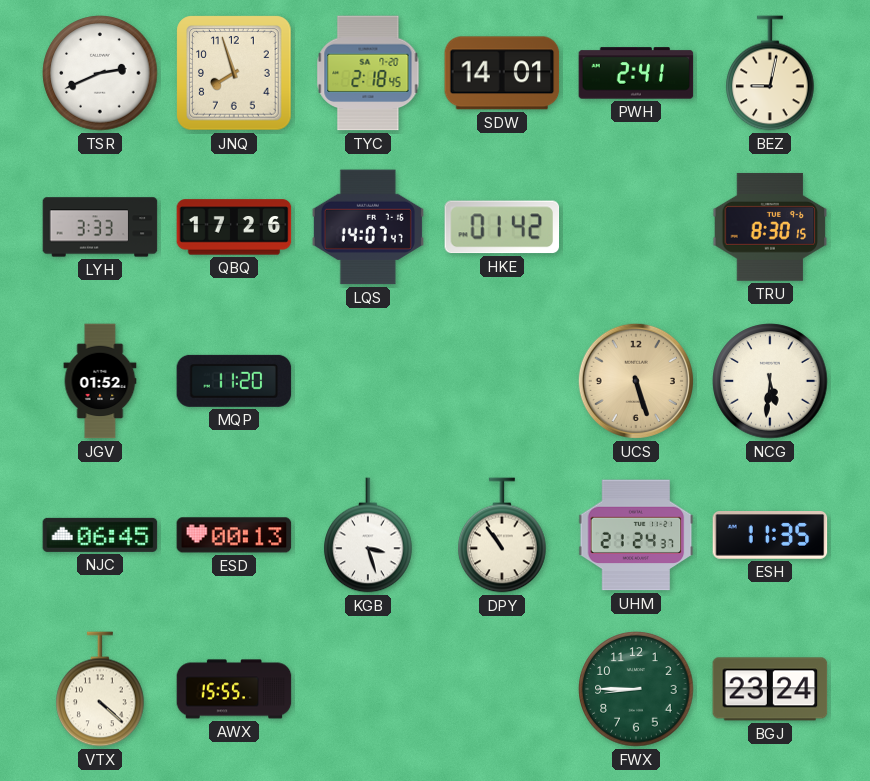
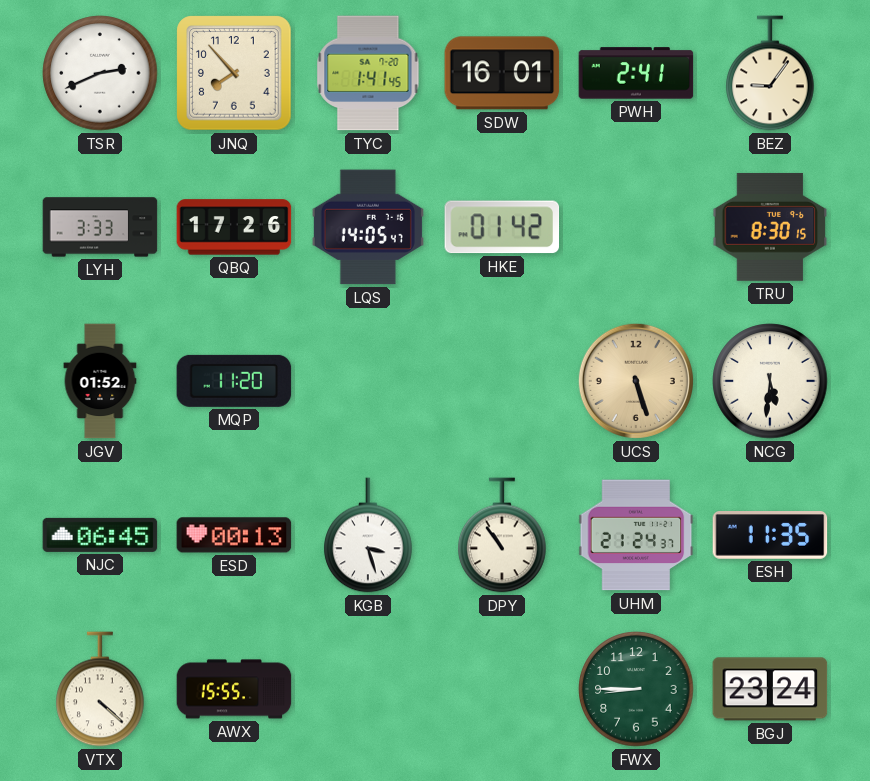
JNQ: 7:57 -> 7:53
TYC: 2:18 -> 1:41
SDW: 14:01 -> 16:01
BEZ: 9:02 -> 9:06
LQS: 14:07 -> 14:05
